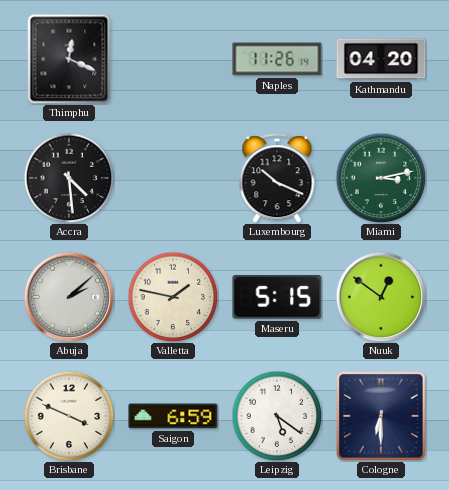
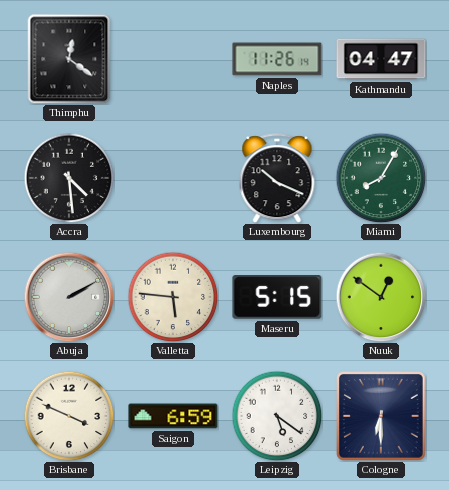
Thimphu: 12:19 -> 12:21
Kathmandu: 04:20 -> 04:47
Miami: 3:13 -> 8:05
Abuja: 2:08 -> 2:10
Valletta: 1:47 -> 5:46
